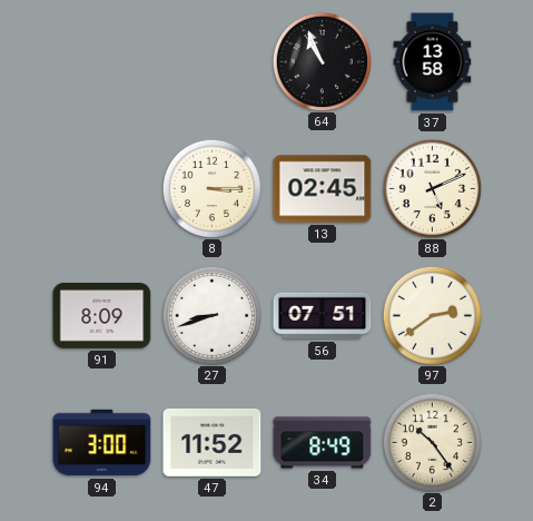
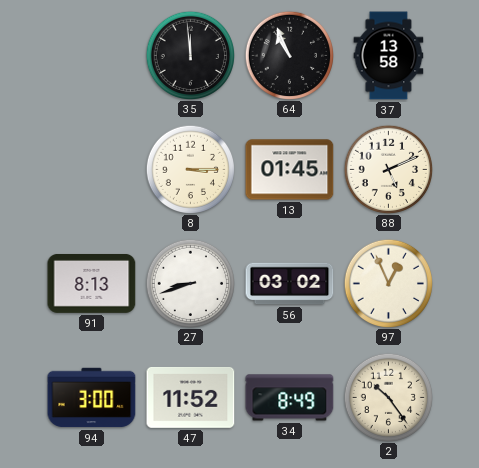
35: none -> 11:59
13: 02:45 -> 01:45
91: 8:09 -> 8:13
56: 07:51 -> 03:02
97: 2:39 -> 12:56
